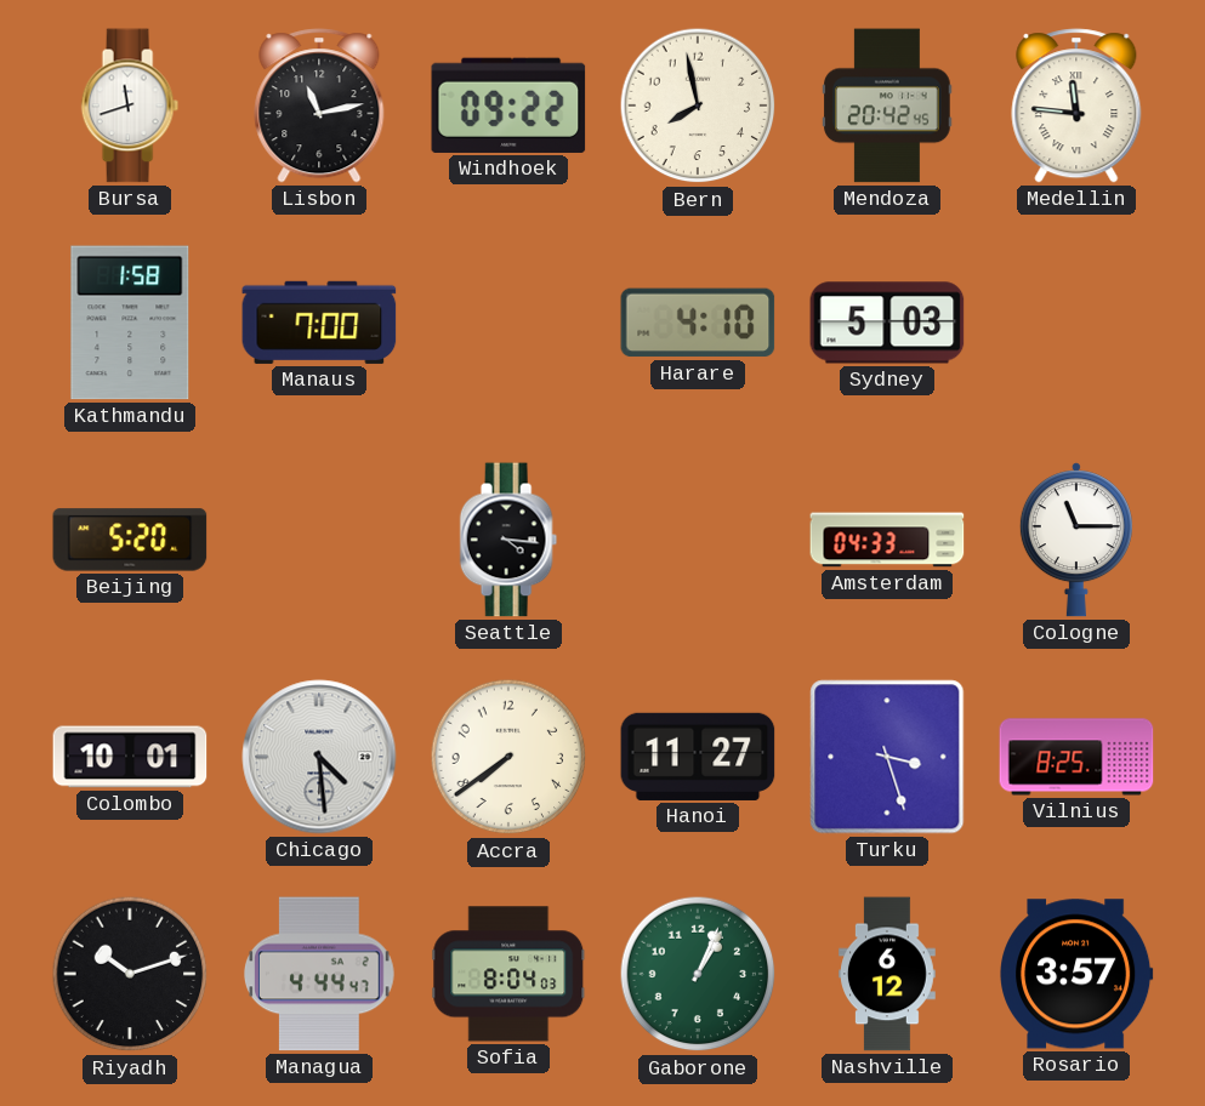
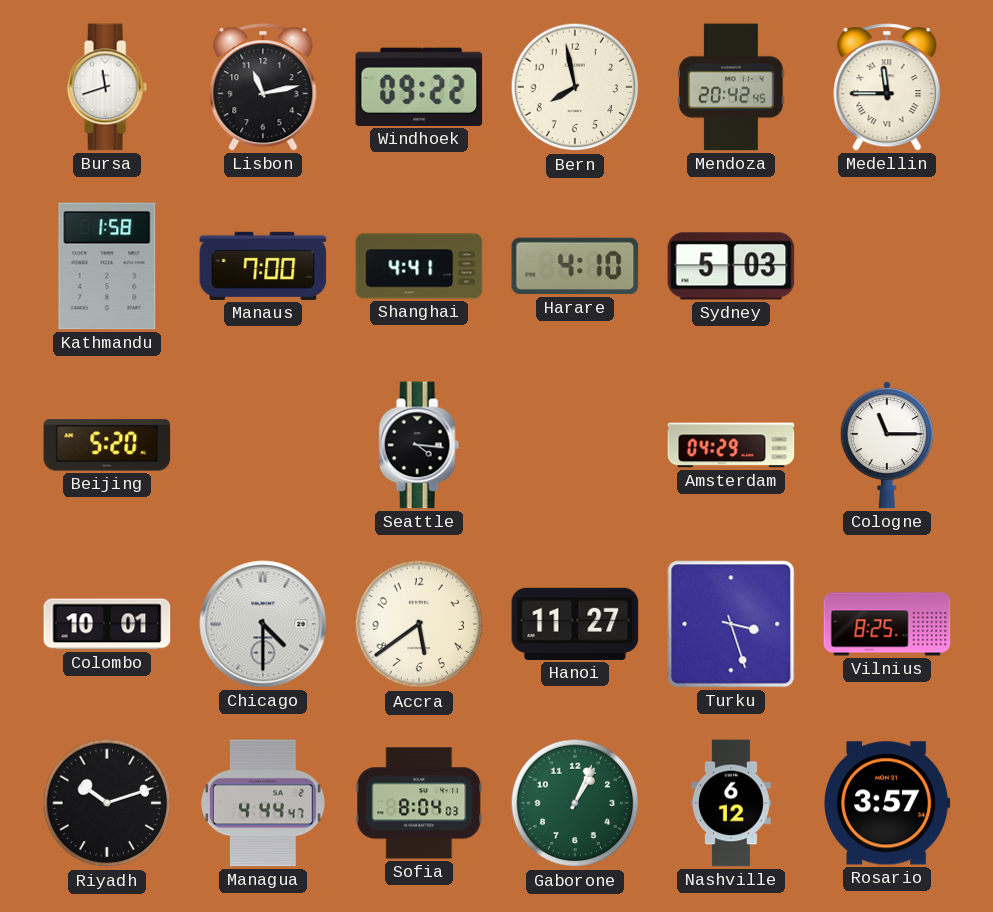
Medellin: 11:46 -> 11:45
Shanghai: none -> 4:41
Amsterdam: 04:33 -> 04:29
Chicago: 4:29 -> 4:30
Accra: 7:39 -> 5:39
